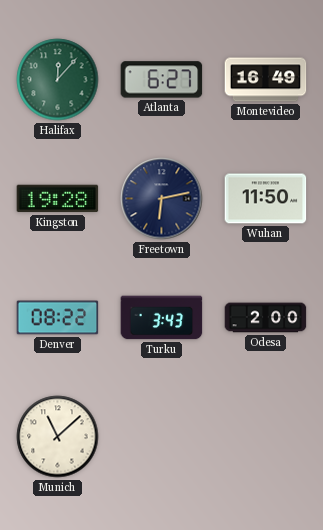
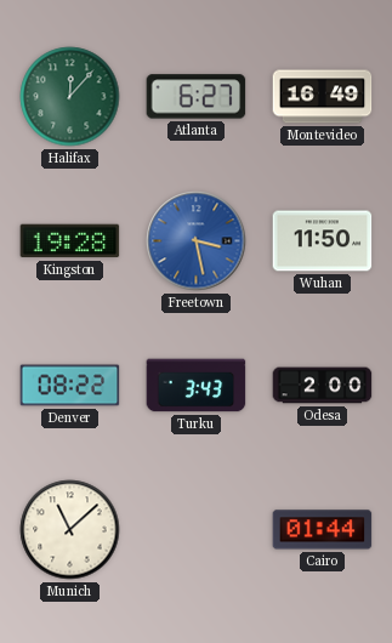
Freetown: 6:13 -> 3:28
Freetown dial: navy -> blue
Cairo: none -> 01:44
